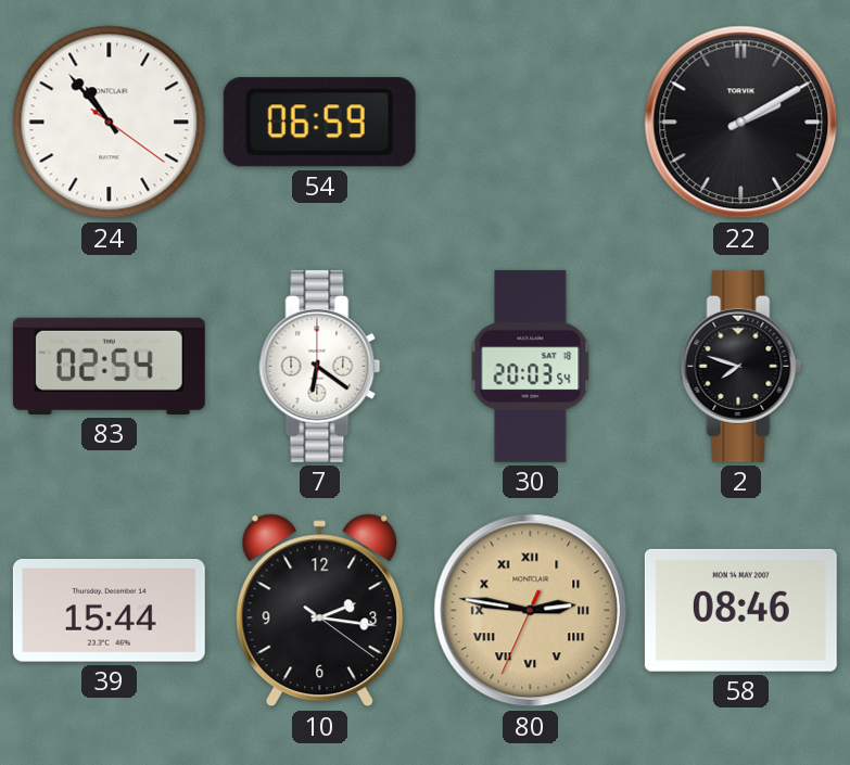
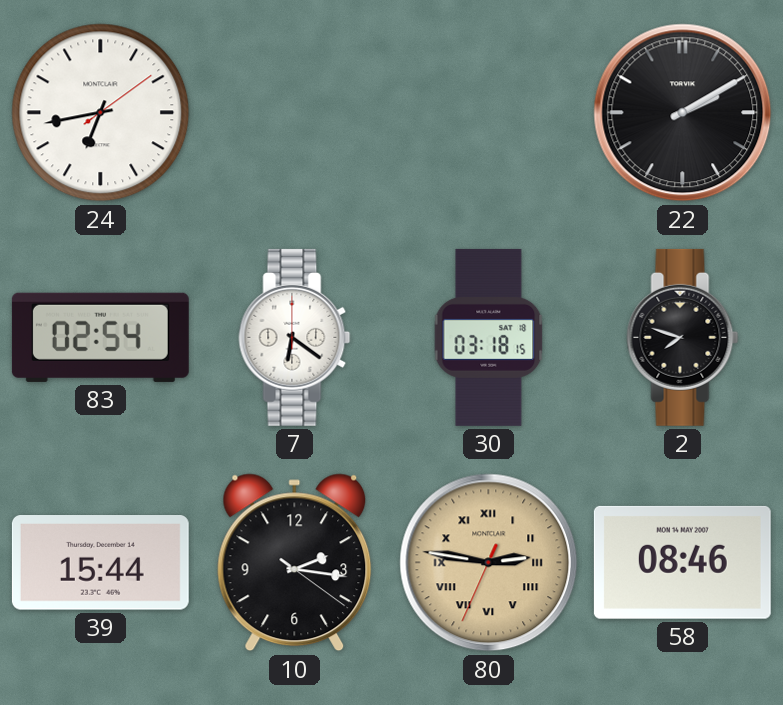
24: 10:53 -> 6:43
54: 06:59 -> none
30: 20:03 -> 03:18
